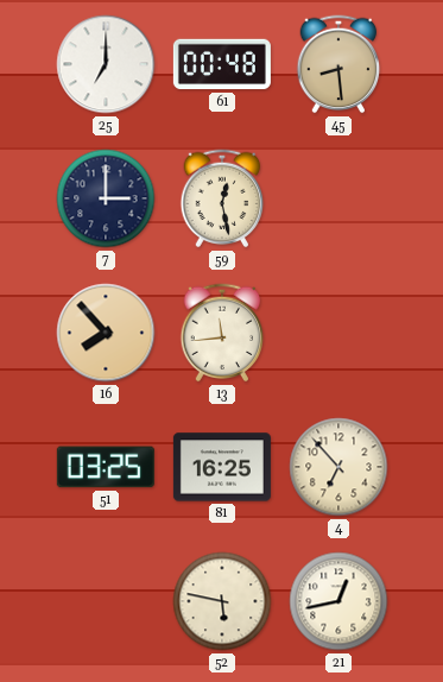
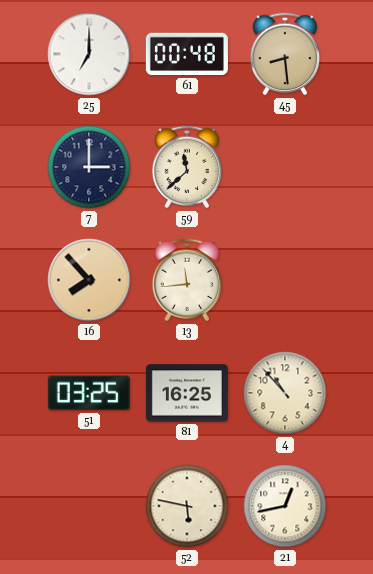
59: 12:28 -> 11:38
4: 6:53 -> 10:53
